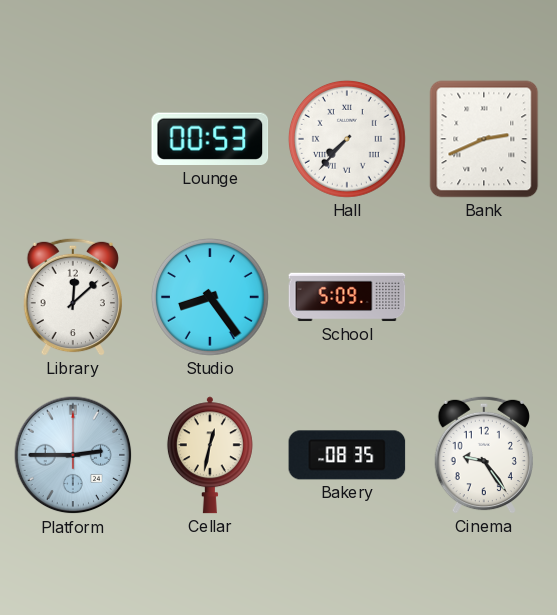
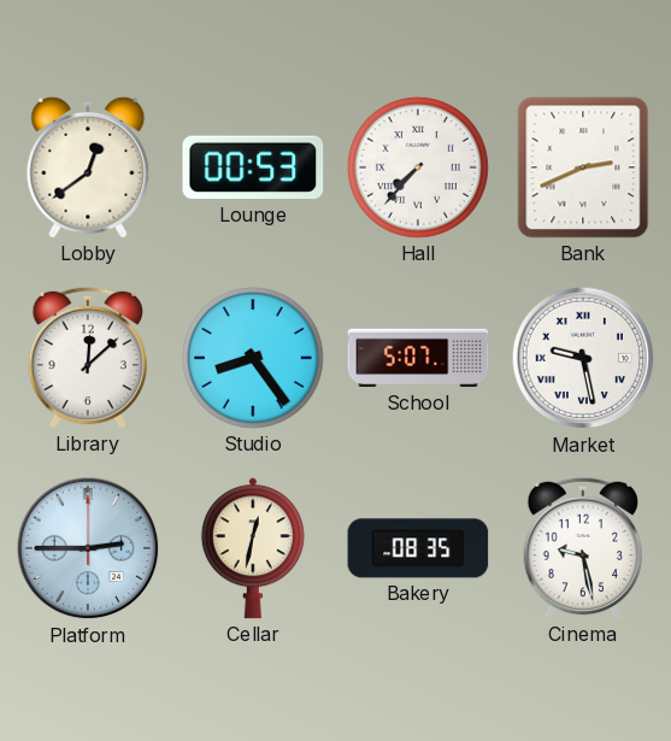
Lobby: none -> 12:39
School: 5:09 -> 5:07
Market: none -> 9:28
Cinema: 9:24 -> 9:28
